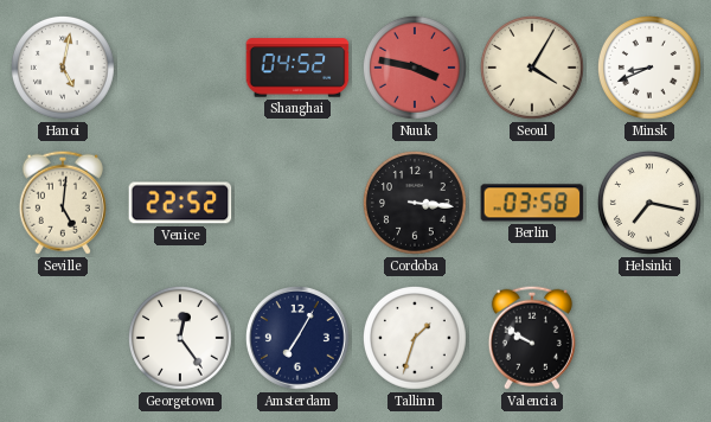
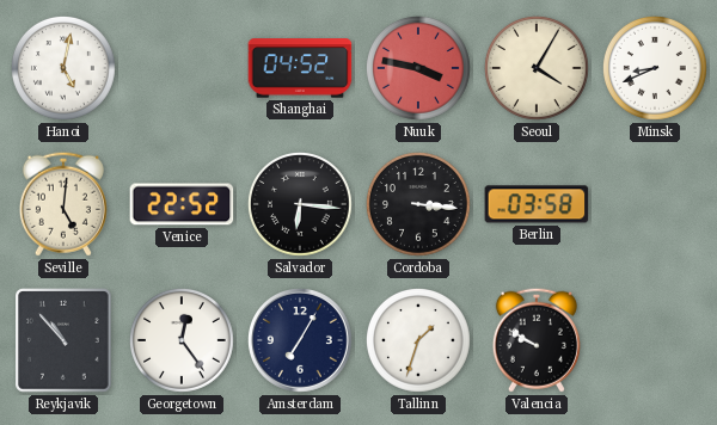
Salvador: none -> 6:16
Helsinki: 7:17 -> none
Reykjavik: none -> 10:53
